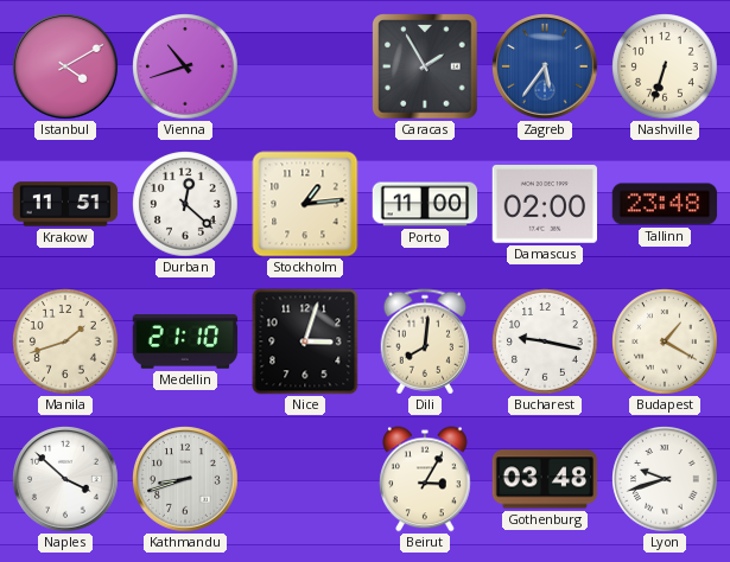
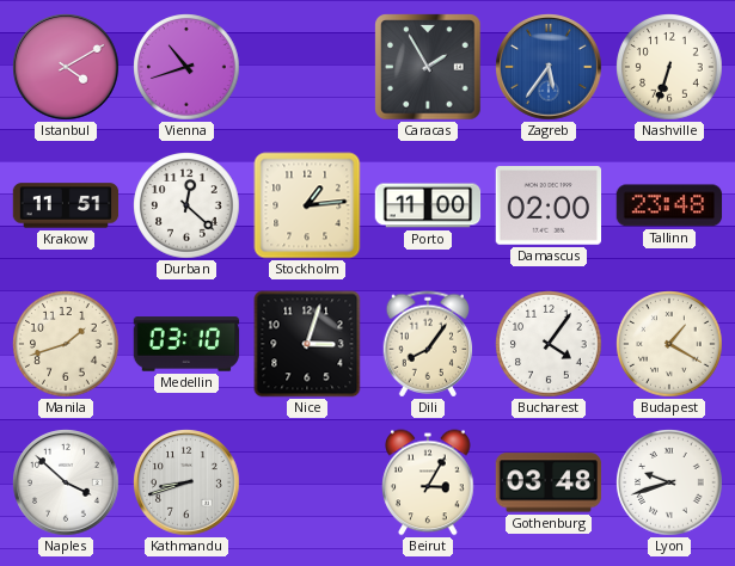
Medellin: 21:10 -> 03:10
Dili: 8:01 -> 8:06
Bucharest: 9:17 -> 4:06
